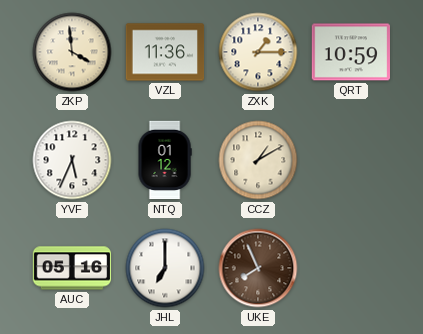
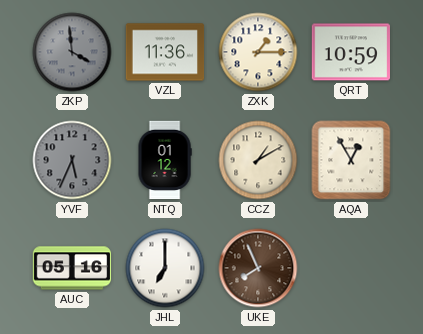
ZKP dial: cream -> grey
YVF dial: white -> grey
AQA: none -> 12:55
